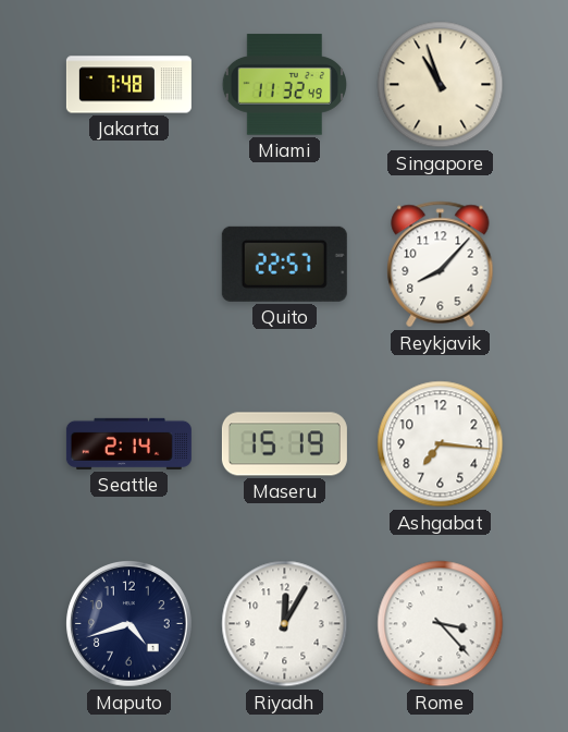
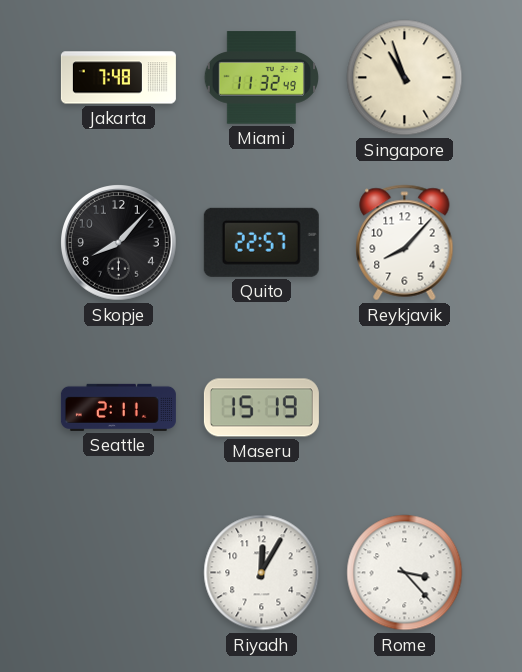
Skopje: none -> 8:07
Seattle: 2:14 -> 2:11
Ashgabat: 7:16 -> none
Maputo: 4:42 -> none
